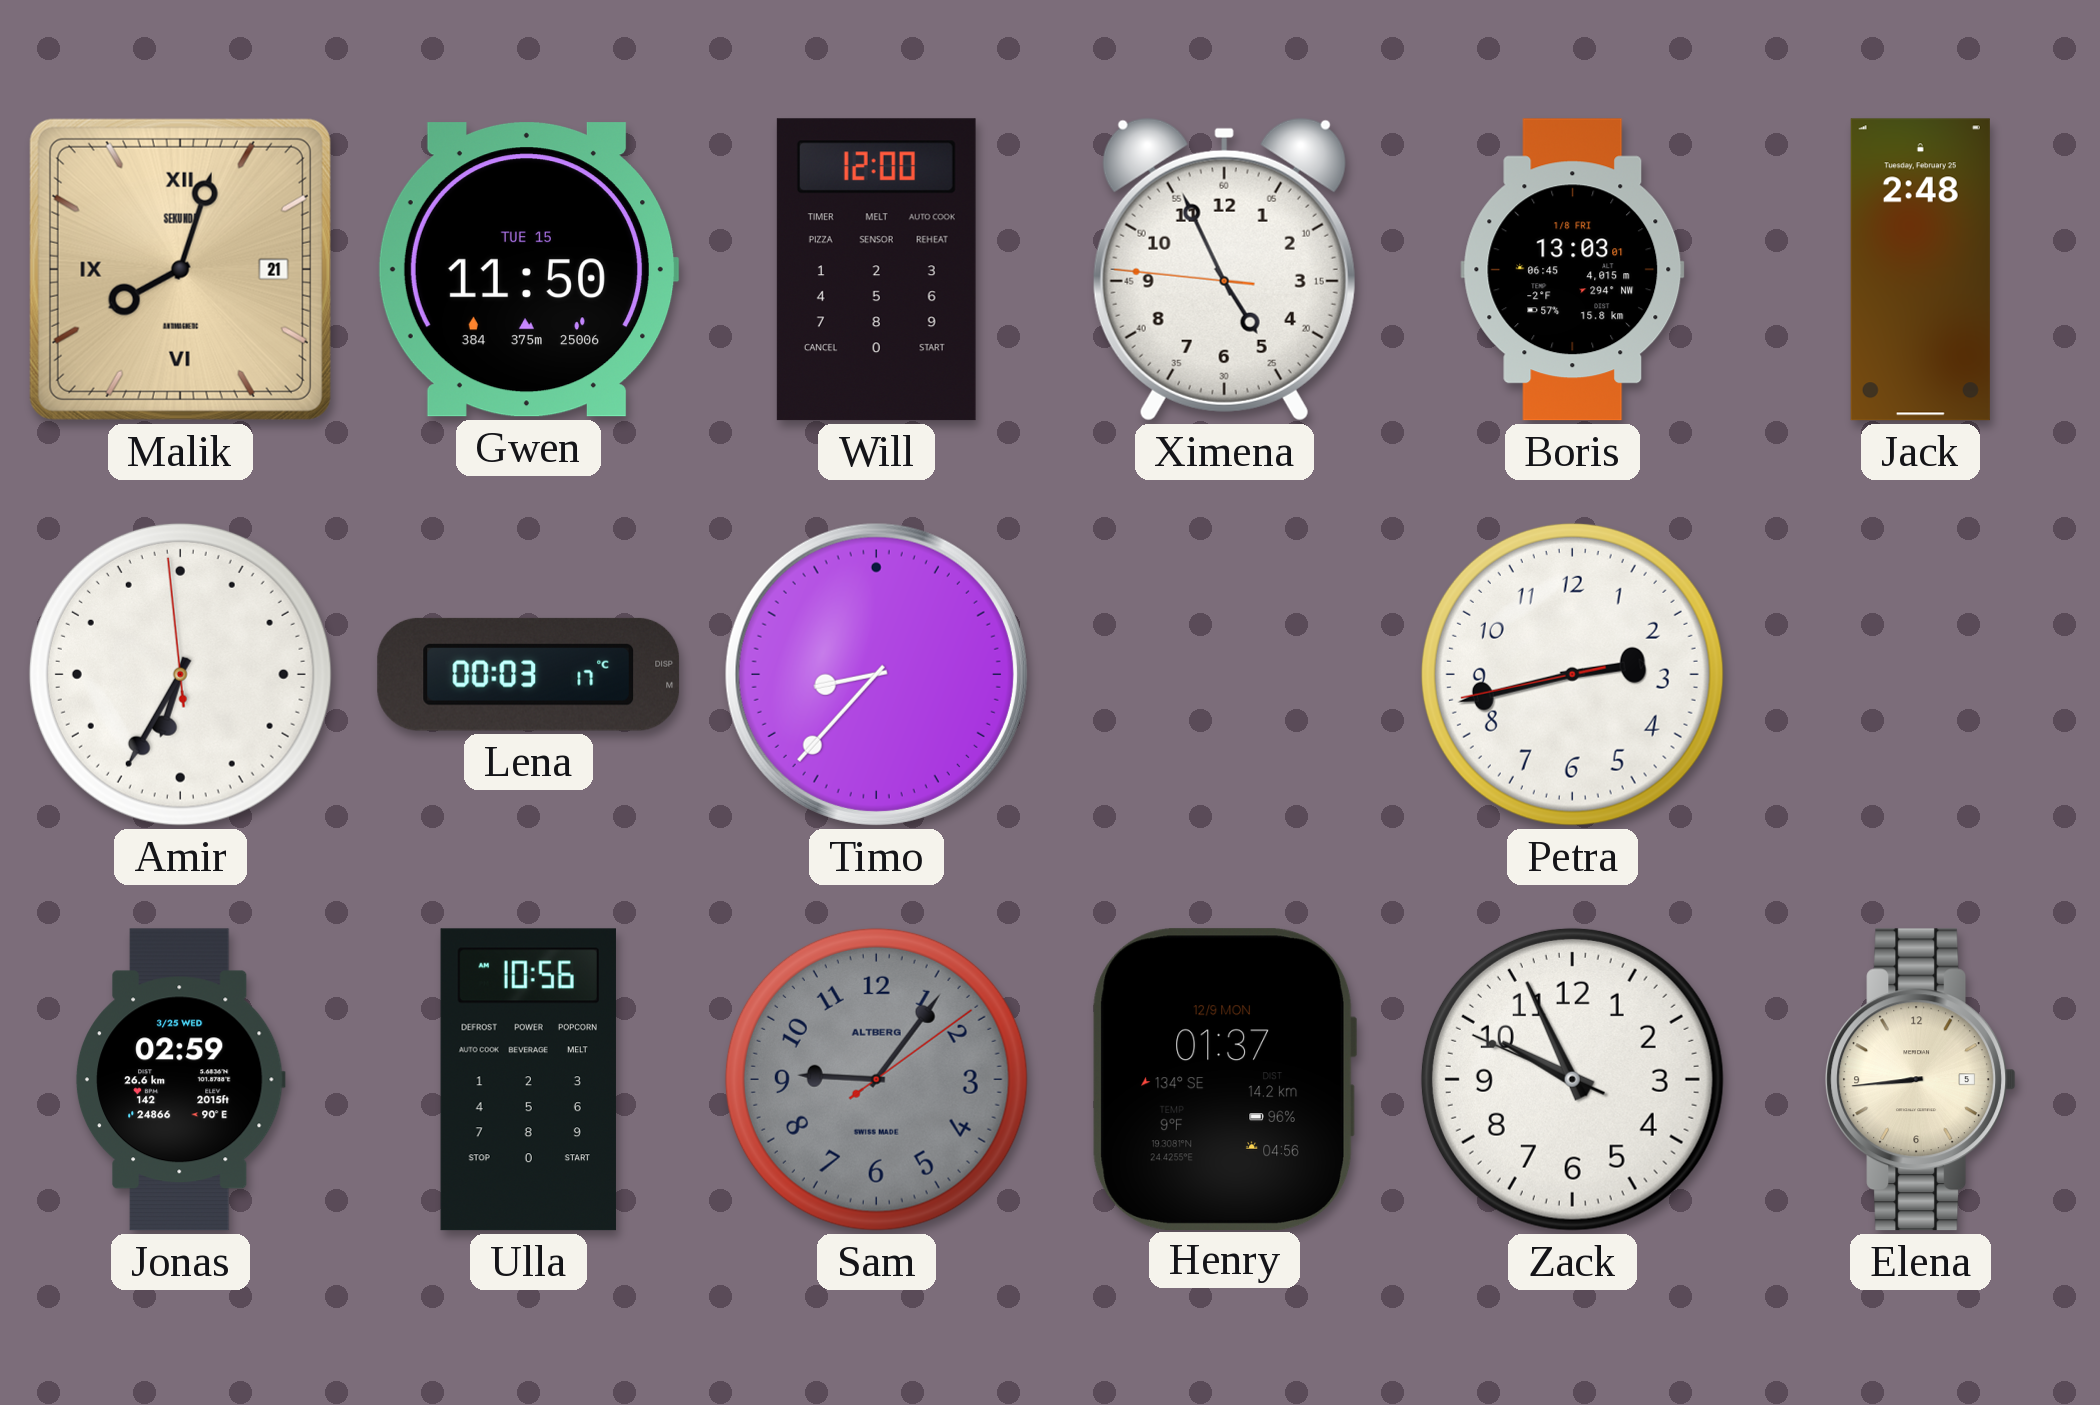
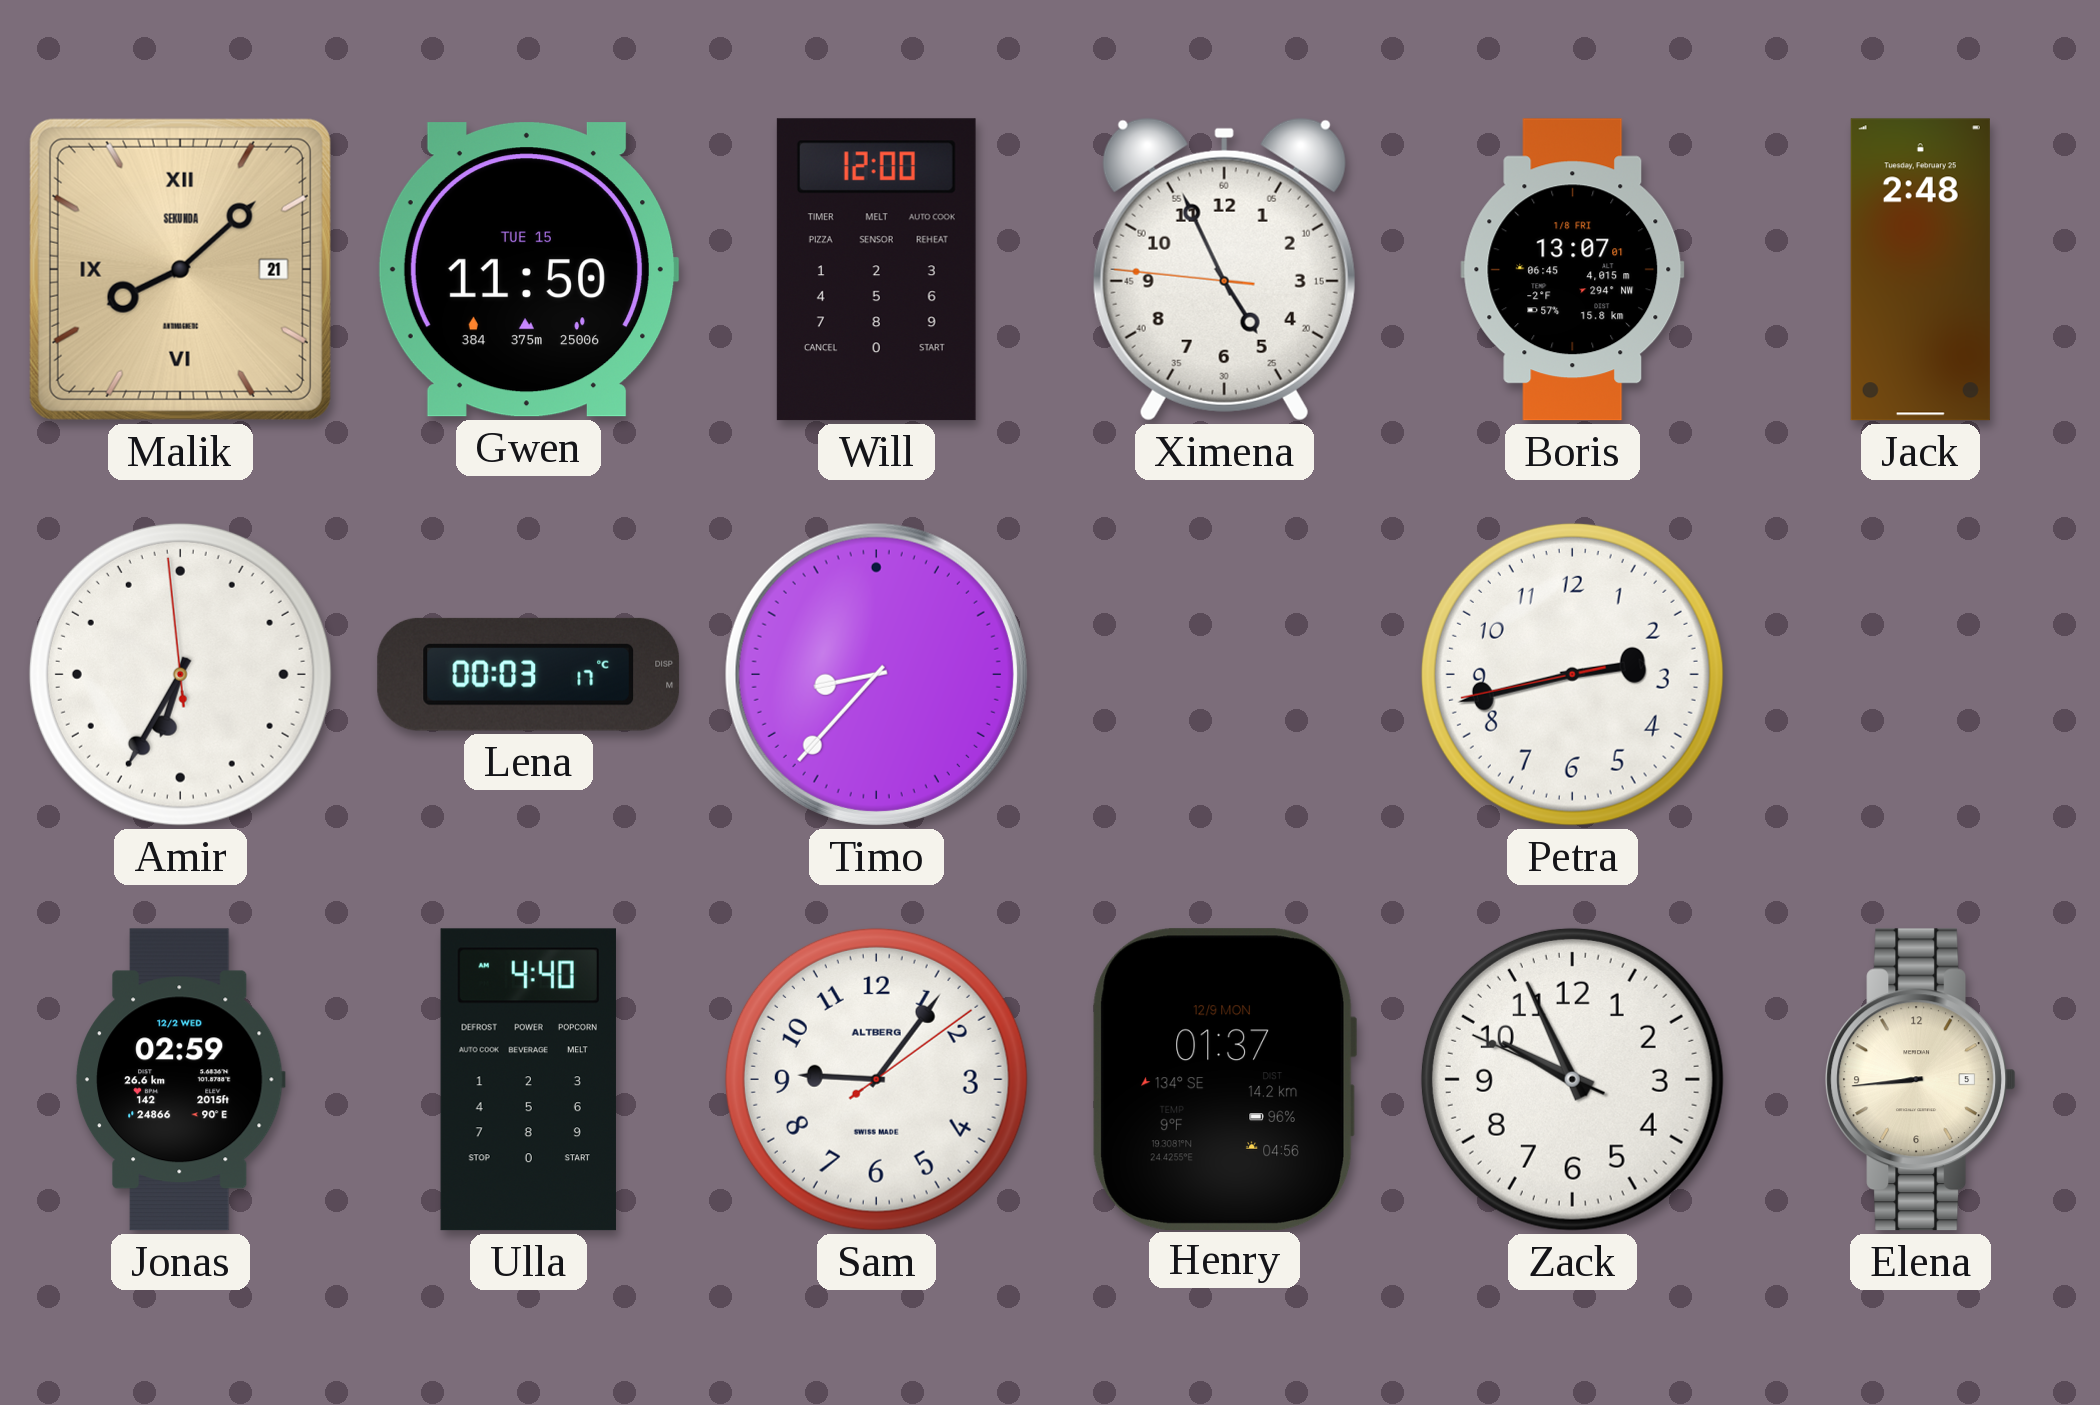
Malik: 8:03 -> 8:08
Boris: 13:03 -> 13:07
Jonas date: 3/25 WED -> 12/2 WED
Ulla: 10:56 -> 4:40
Sam dial: grey -> white
